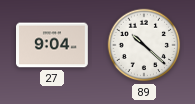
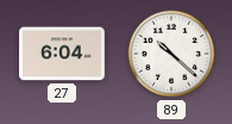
27: 9:04 -> 6:04
